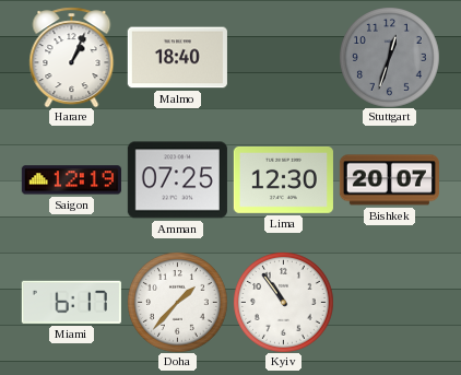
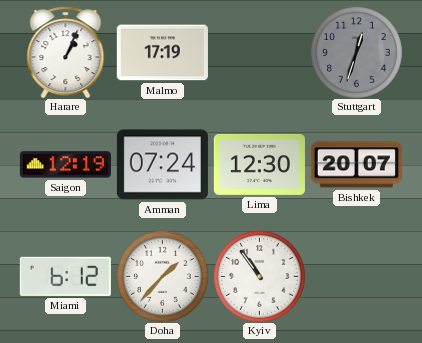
Malmo: 18:40 -> 17:19
Amman: 07:25 -> 07:24
Miami: 6:17 -> 6:12
